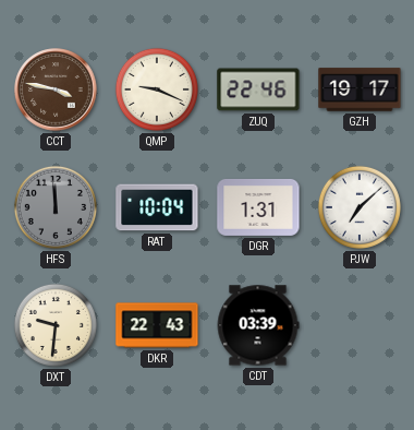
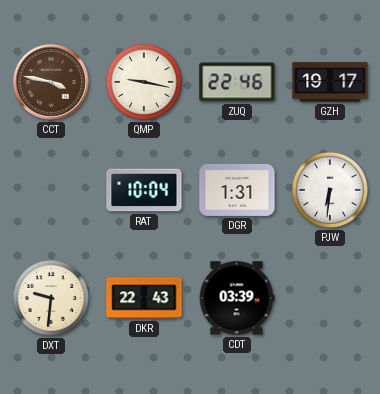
QMP: 9:19 -> 9:17
HFS: 11:59 -> none
PJW: 7:08 -> 6:31
